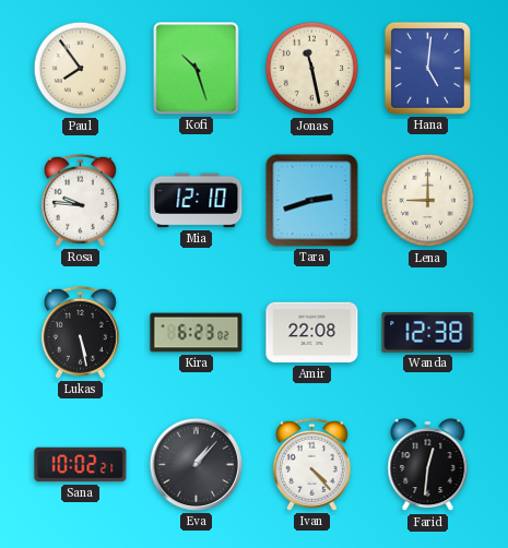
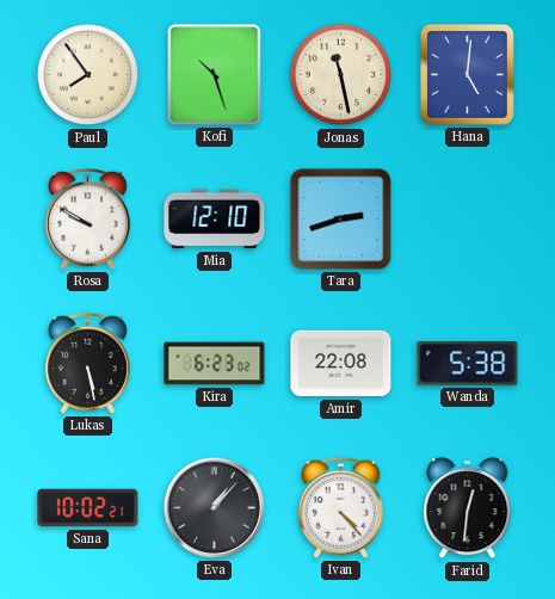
Rosa: 9:46 -> 9:50
Lena: 9:00 -> none
Wanda: 12:38 -> 5:38
